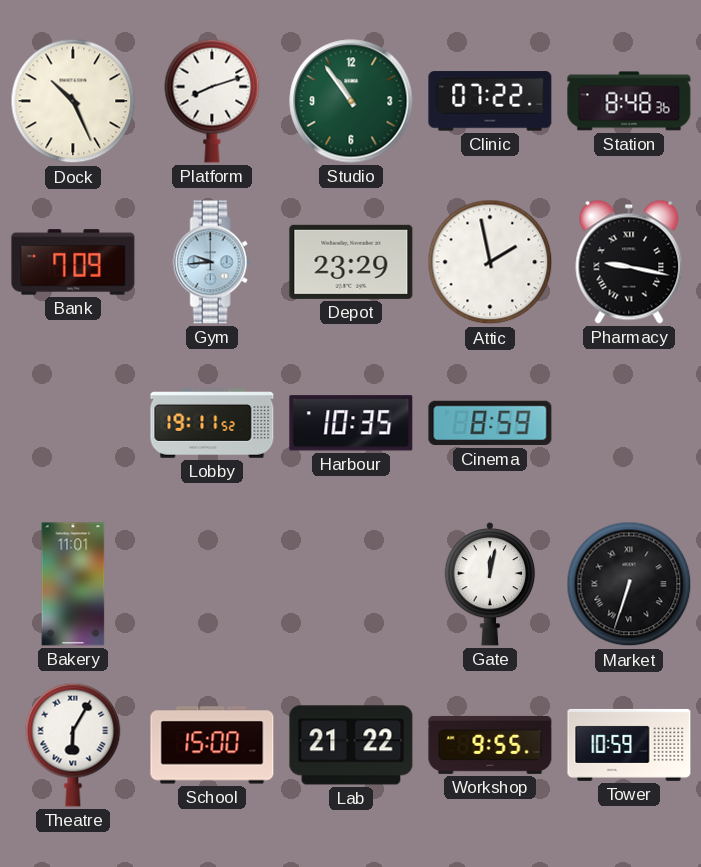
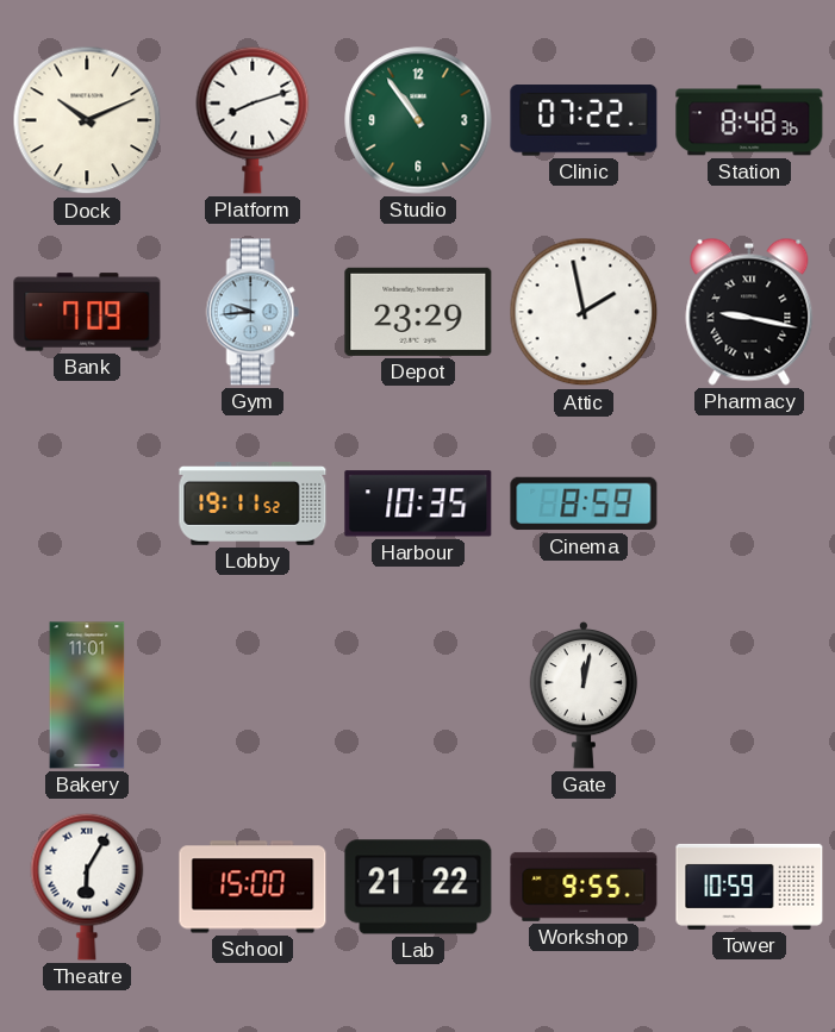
Dock: 10:26 -> 10:11
Market: 6:33 -> none
